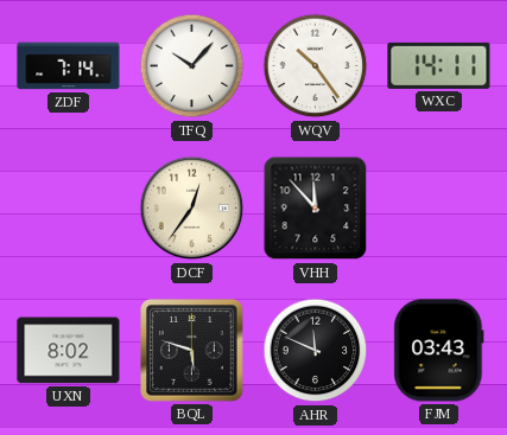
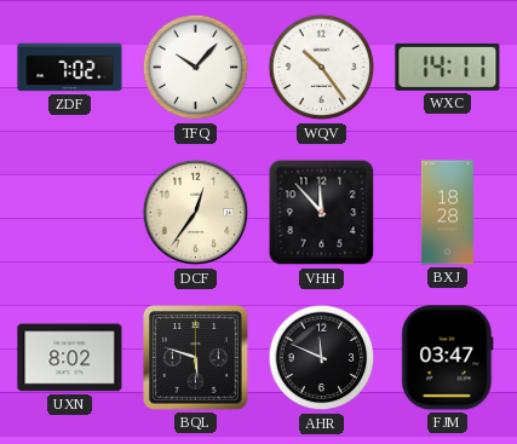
ZDF: 7:14 -> 7:02
BXJ: none -> 18:28
FJM: 03:43 -> 03:47
